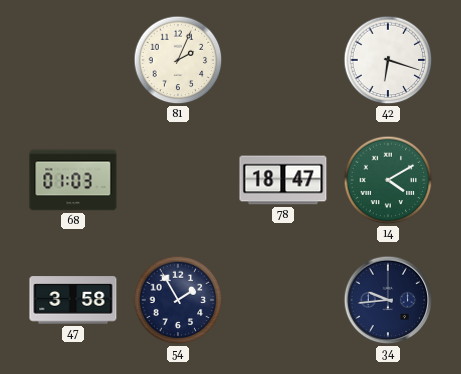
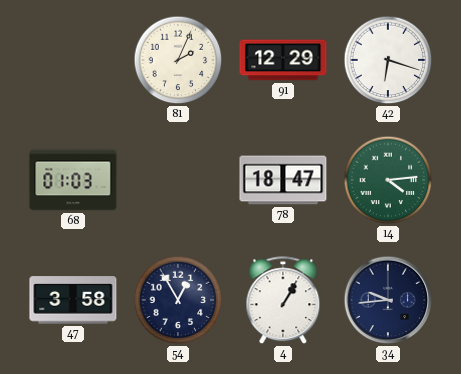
91: none -> 12:29
14: 4:10 -> 4:14
54: 1:55 -> 12:55
4: none -> 1:05
